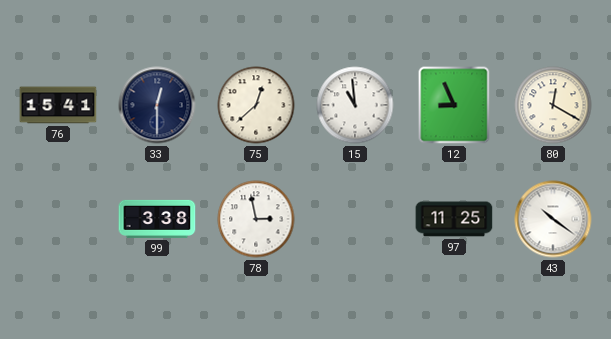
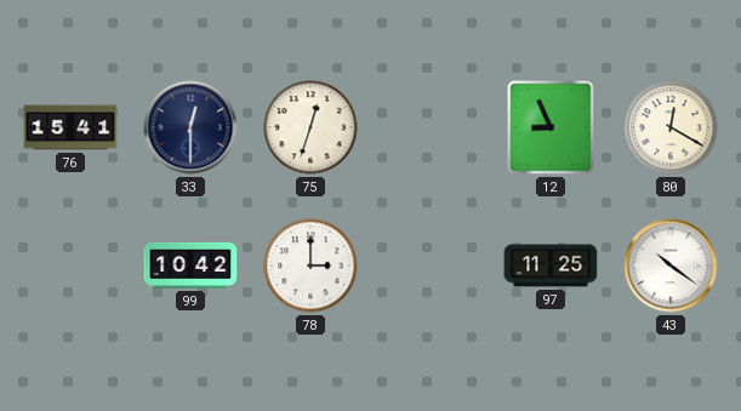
75: 12:38 -> 12:33
15: 10:59 -> none
99: 3:38 -> 10:42
78: 2:58 -> 3:00
